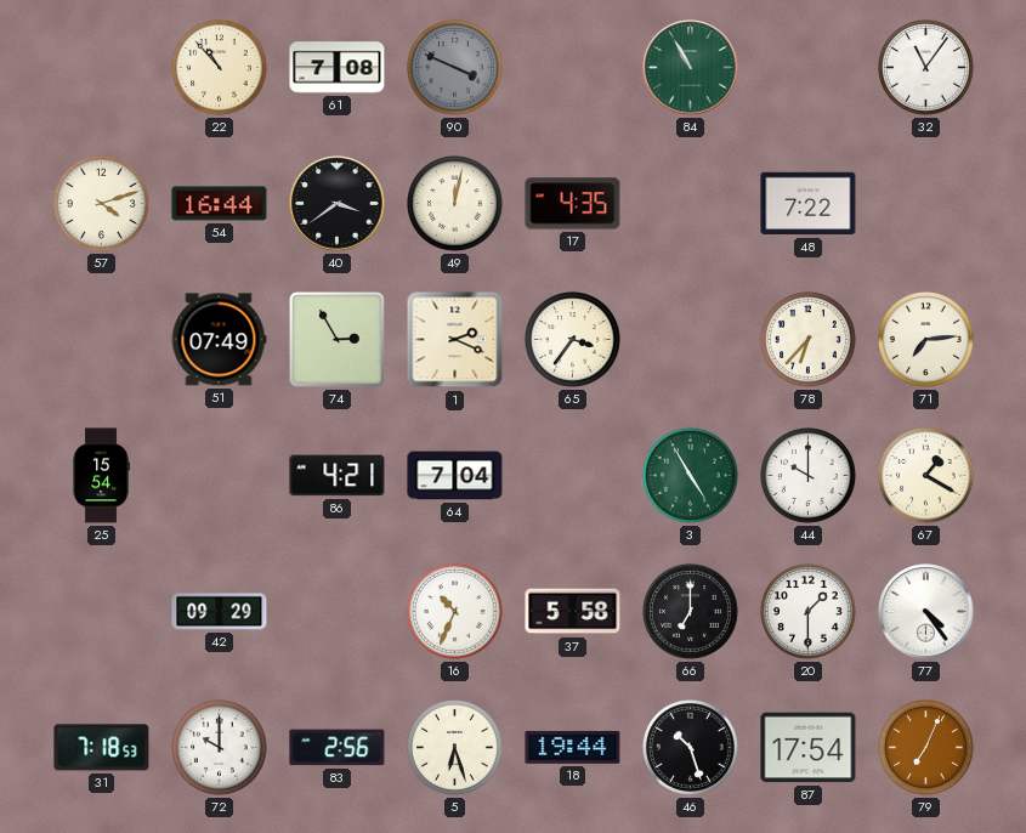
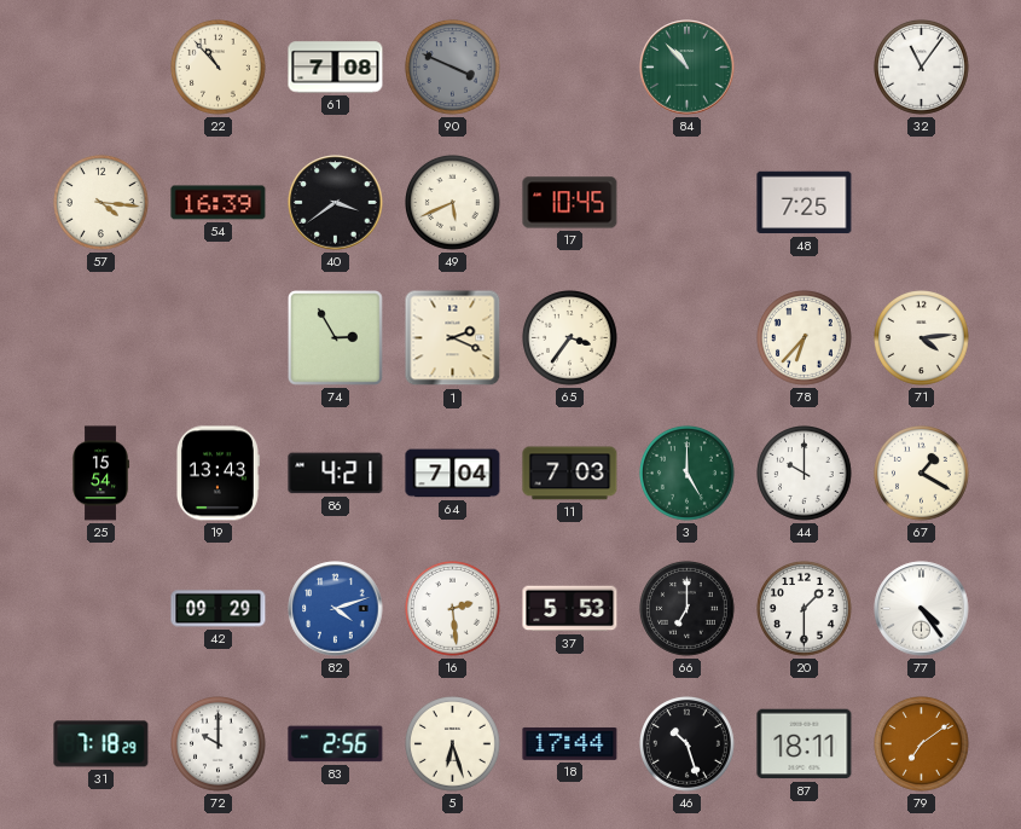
84: 10:55 -> 10:53
57: 4:12 -> 4:16
54: 16:44 -> 16:39
49: 12:02 -> 5:41
17: 4:35 -> 10:45
48: 7:22 -> 7:25
51: 07:49 -> none
71: 7:14 -> 4:14
19: none -> 13:43
11: none -> 7:03
3: 4:55 -> 5:00
82: none -> 4:12
16: 10:34 -> 2:29
37: 5:58 -> 5:53
31: 7:18:53 -> 7:18:29
18: 19:44 -> 17:44
87: 17:54 -> 18:11
79: 7:04 -> 7:09
